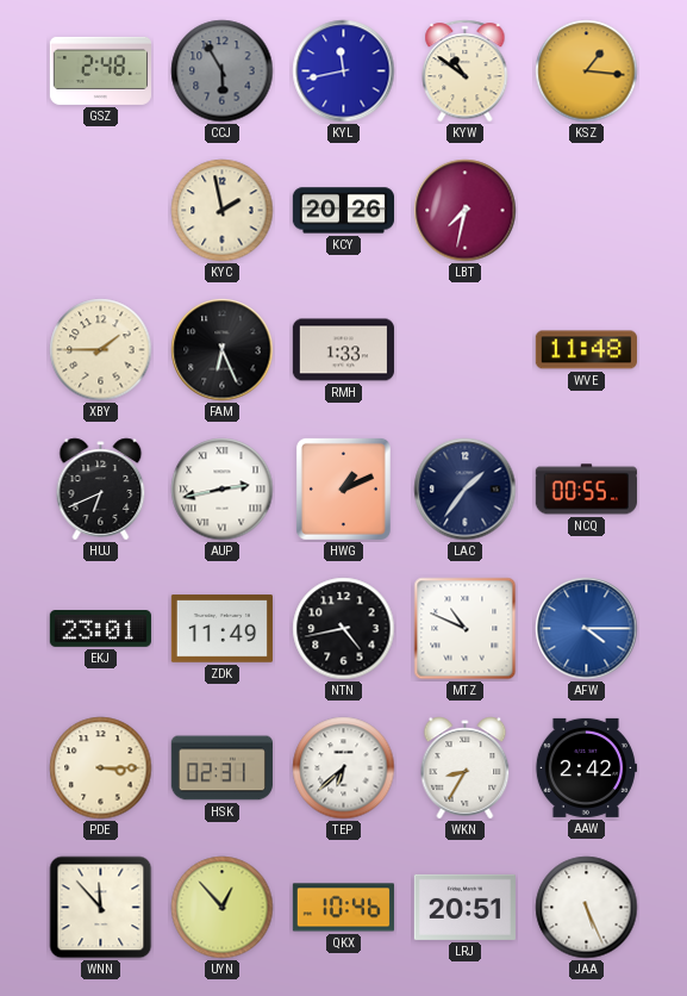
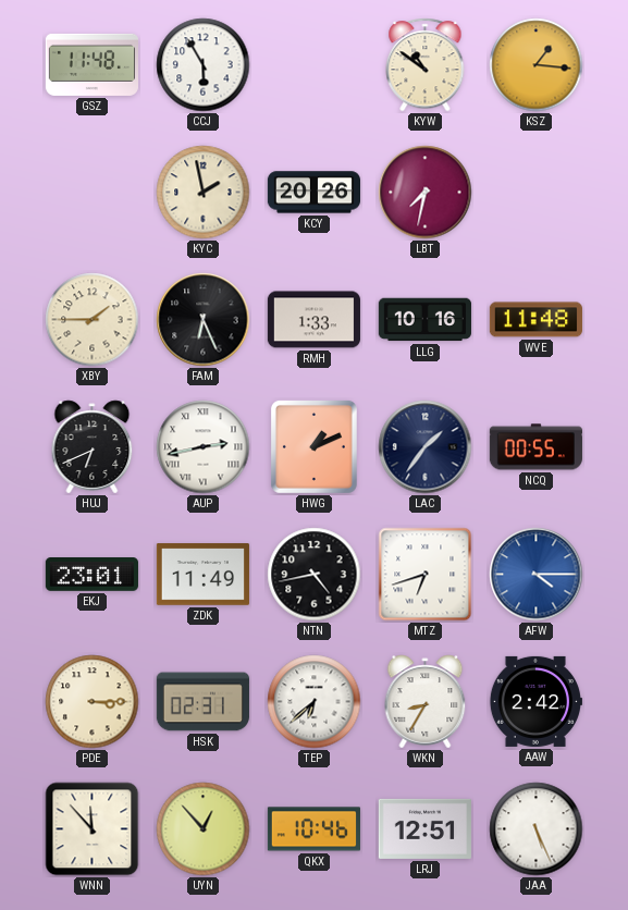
GSZ: 2:48 -> 11:48
CCJ dial: grey -> white
KYL: 11:43 -> none
LLG: none -> 10:16
MTZ: 10:49 -> 6:42
LRJ: 20:51 -> 12:51
